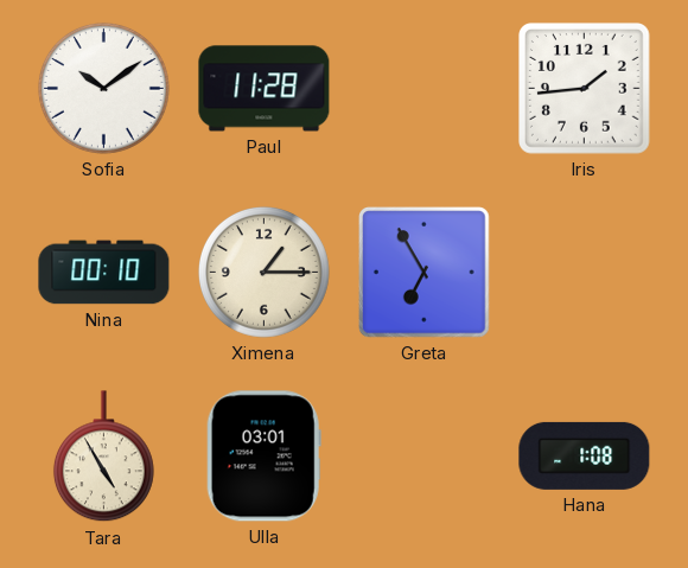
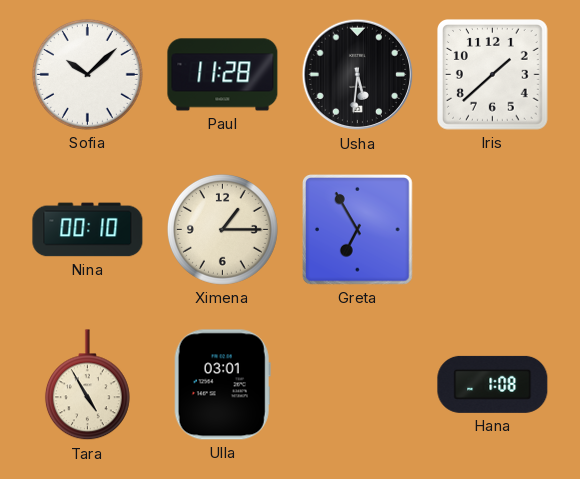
Sofia: 10:09 -> 10:08
Usha: none -> 5:31
Iris: 1:44 -> 1:38
